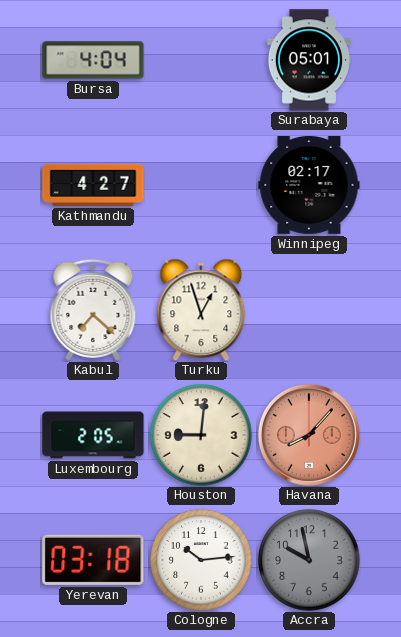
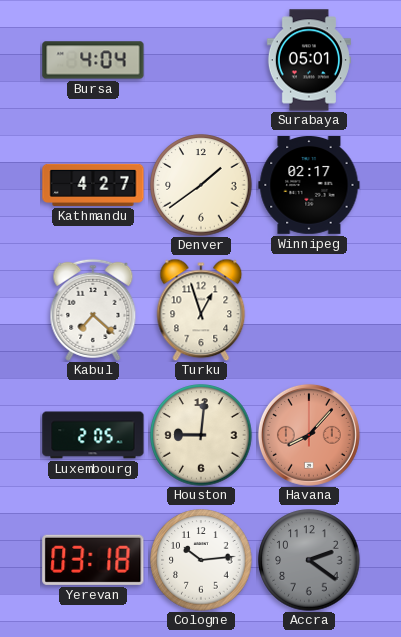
Denver: none -> 1:39
Accra: 9:58 -> 2:21
